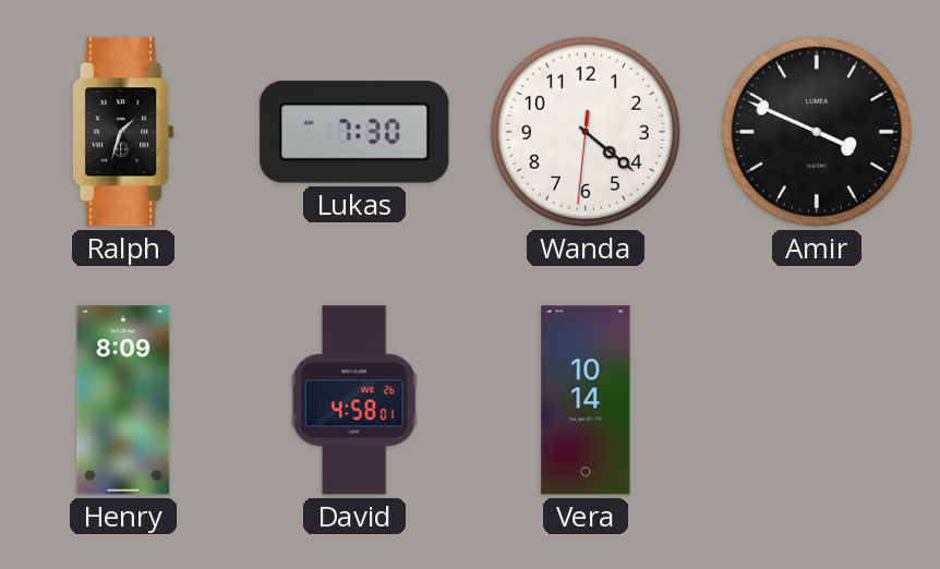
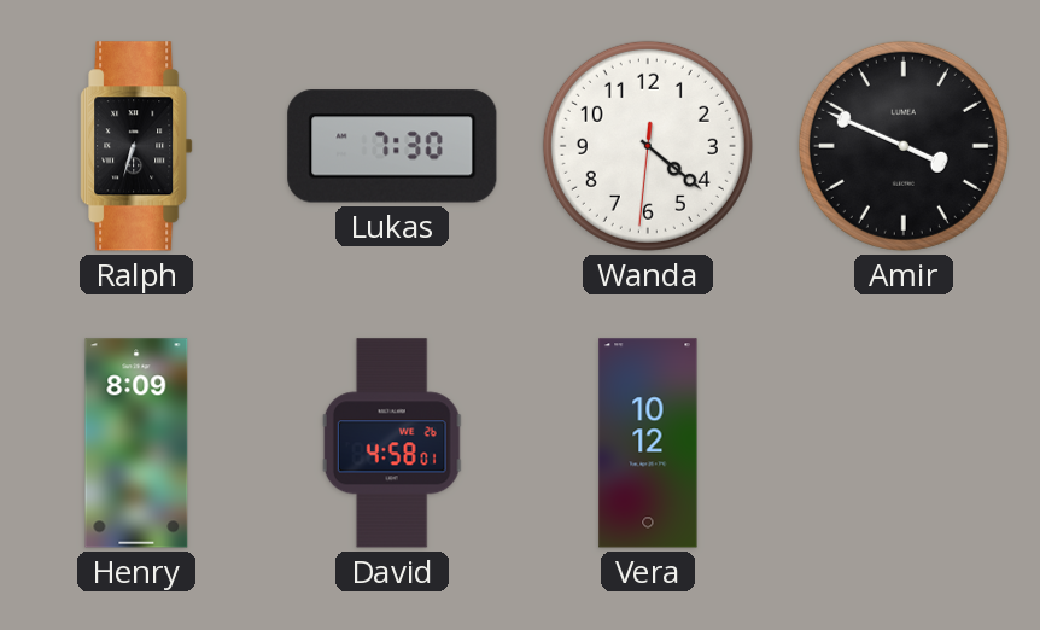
Ralph: 1:33 -> 6:33
Vera: 10:14 -> 10:12
